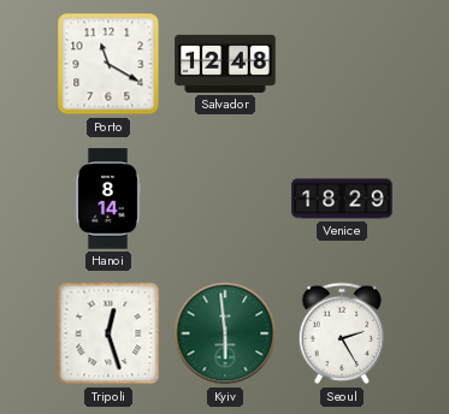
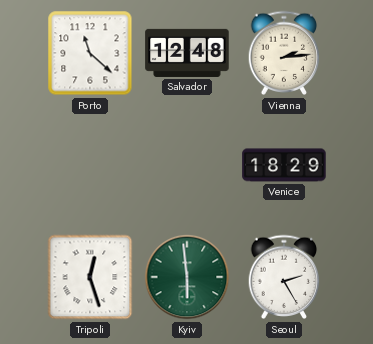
Porto: 11:20 -> 11:22
Vienna: none -> 2:14
Hanoi: 8:14 -> none
